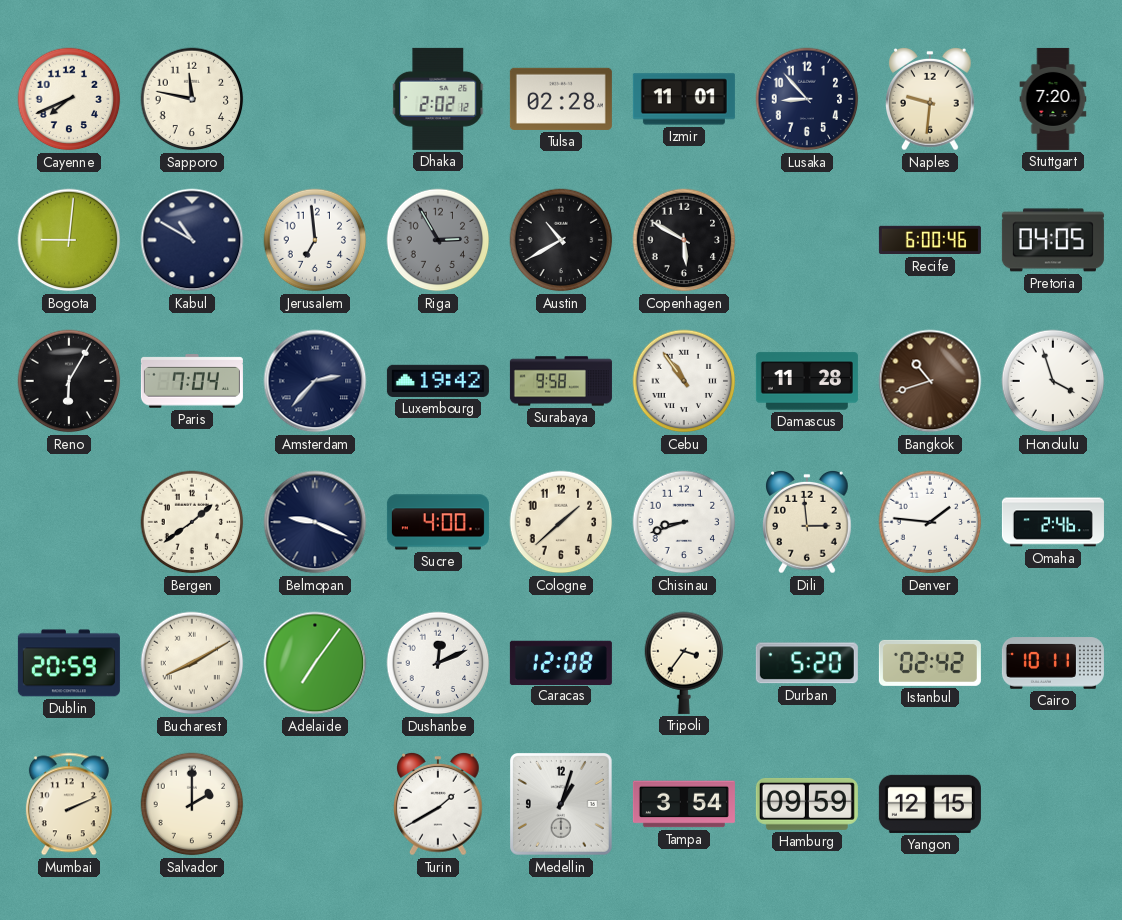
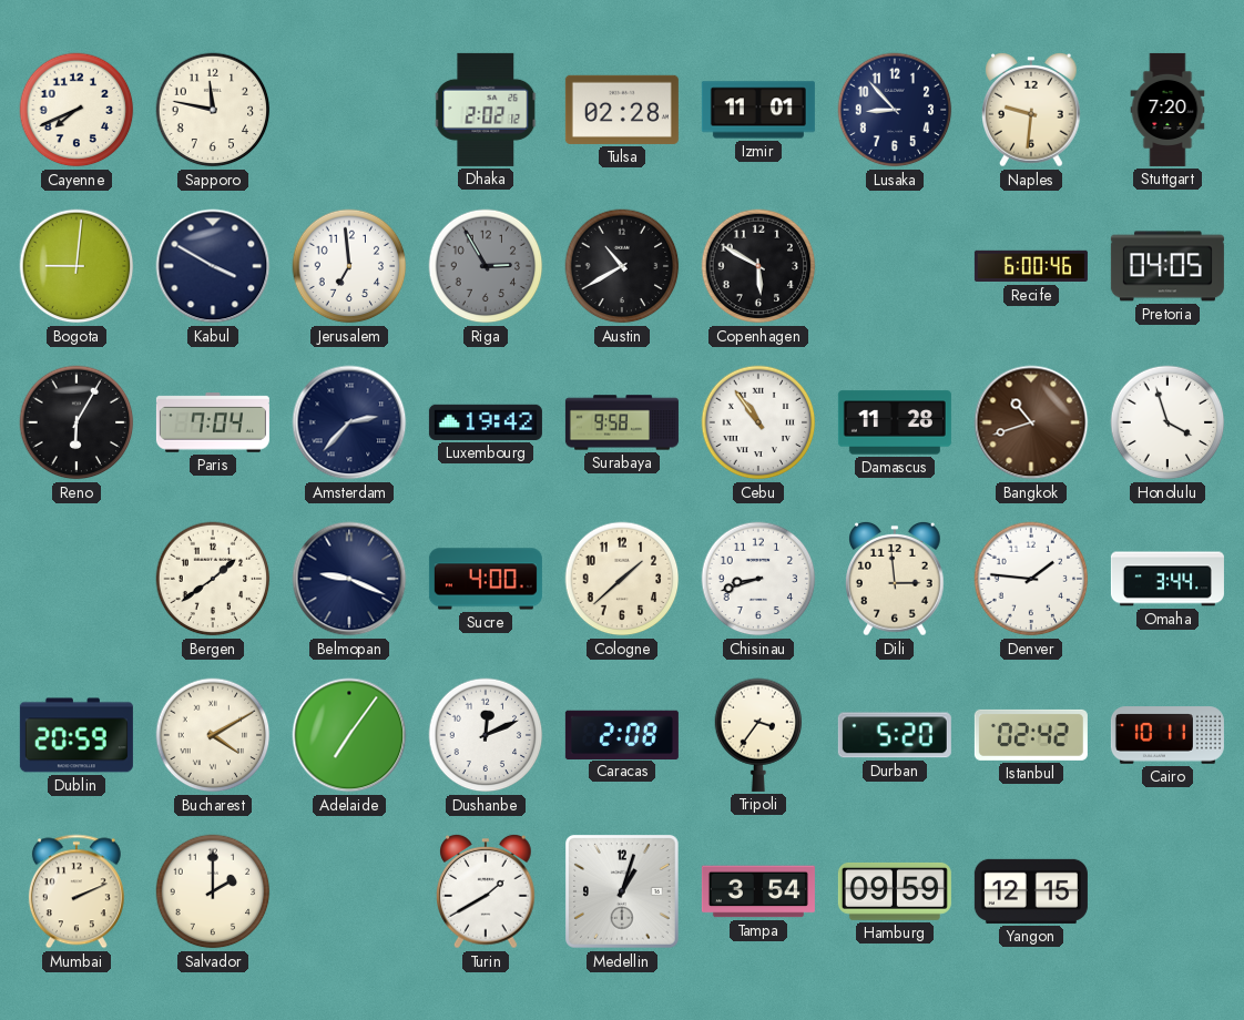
Kabul: 10:50 -> 3:50
Omaha: 2:46 -> 3:44
Bucharest: 8:10 -> 4:10
Caracas: 12:08 -> 2:08
